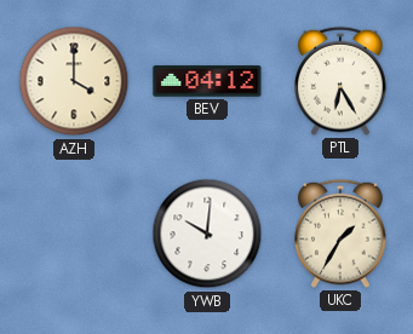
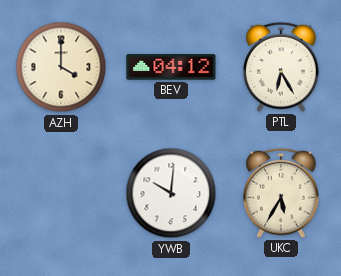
UKC: 1:35 -> 5:35
